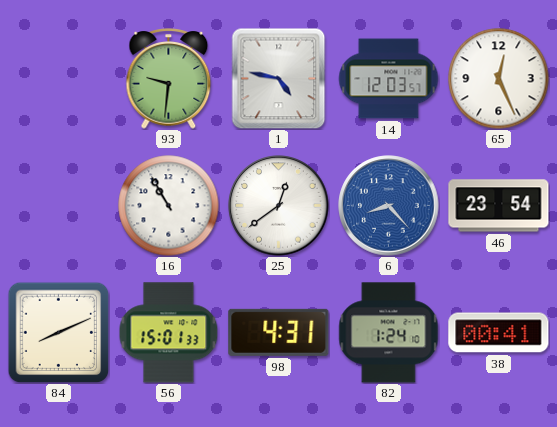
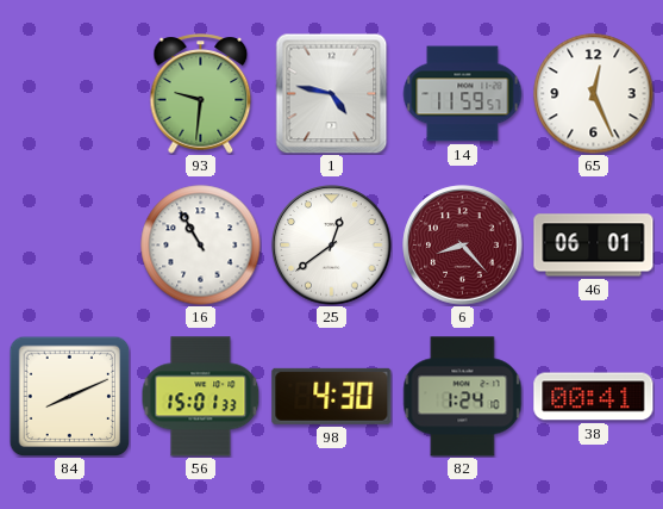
14: 12:03 -> 11:59
6 dial: blue -> burgundy
46: 23:54 -> 06:01
98: 4:31 -> 4:30
